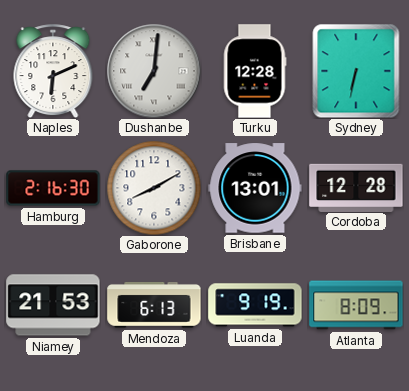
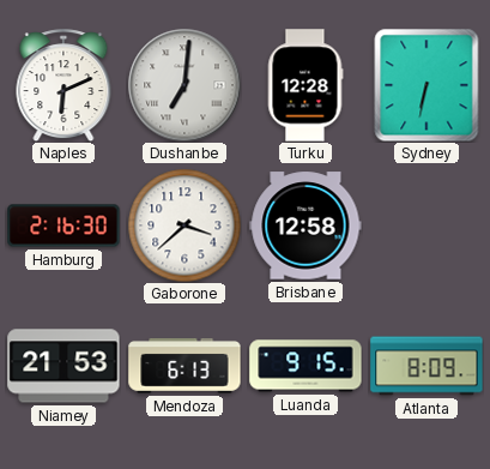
Gaborone: 8:10 -> 3:38
Brisbane: 13:01 -> 12:58
Cordoba: 12:28 -> none
Luanda: 9:19 -> 9:15
